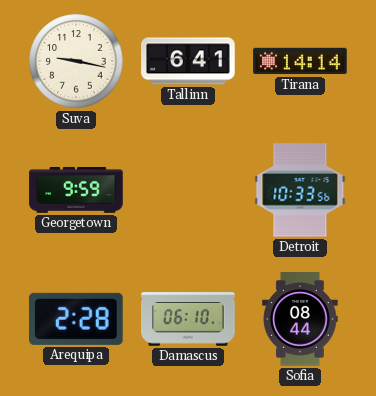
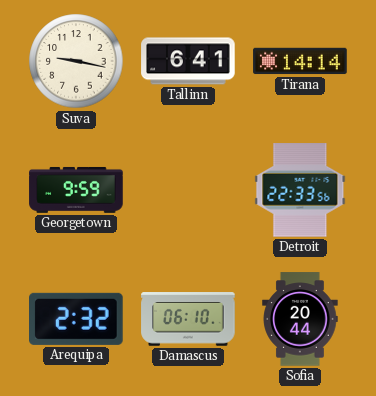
Detroit: 10:33 -> 22:33
Arequipa: 2:28 -> 2:32
Sofia: 08:44 -> 20:44
